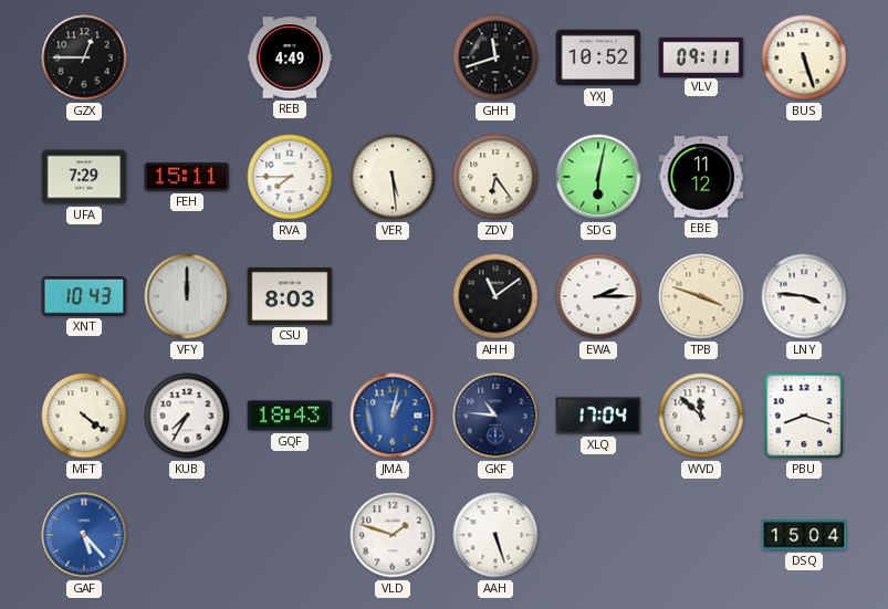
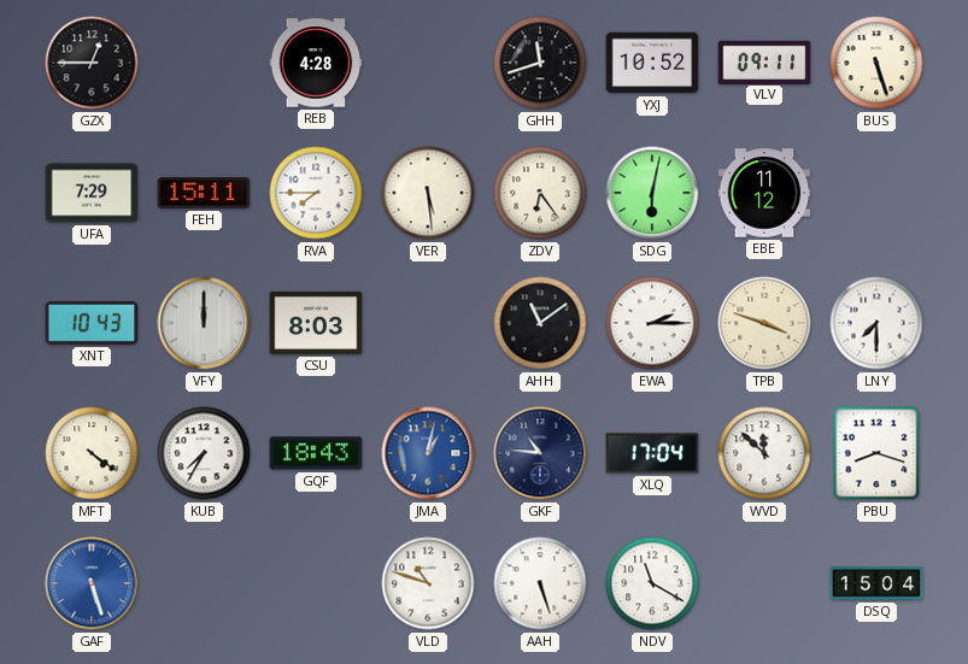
REB: 4:49 -> 4:28
LNY: 3:46 -> 7:30
GAF: 5:23 -> 5:27
VLD: 1:48 -> 10:48
NDV: none -> 11:20
